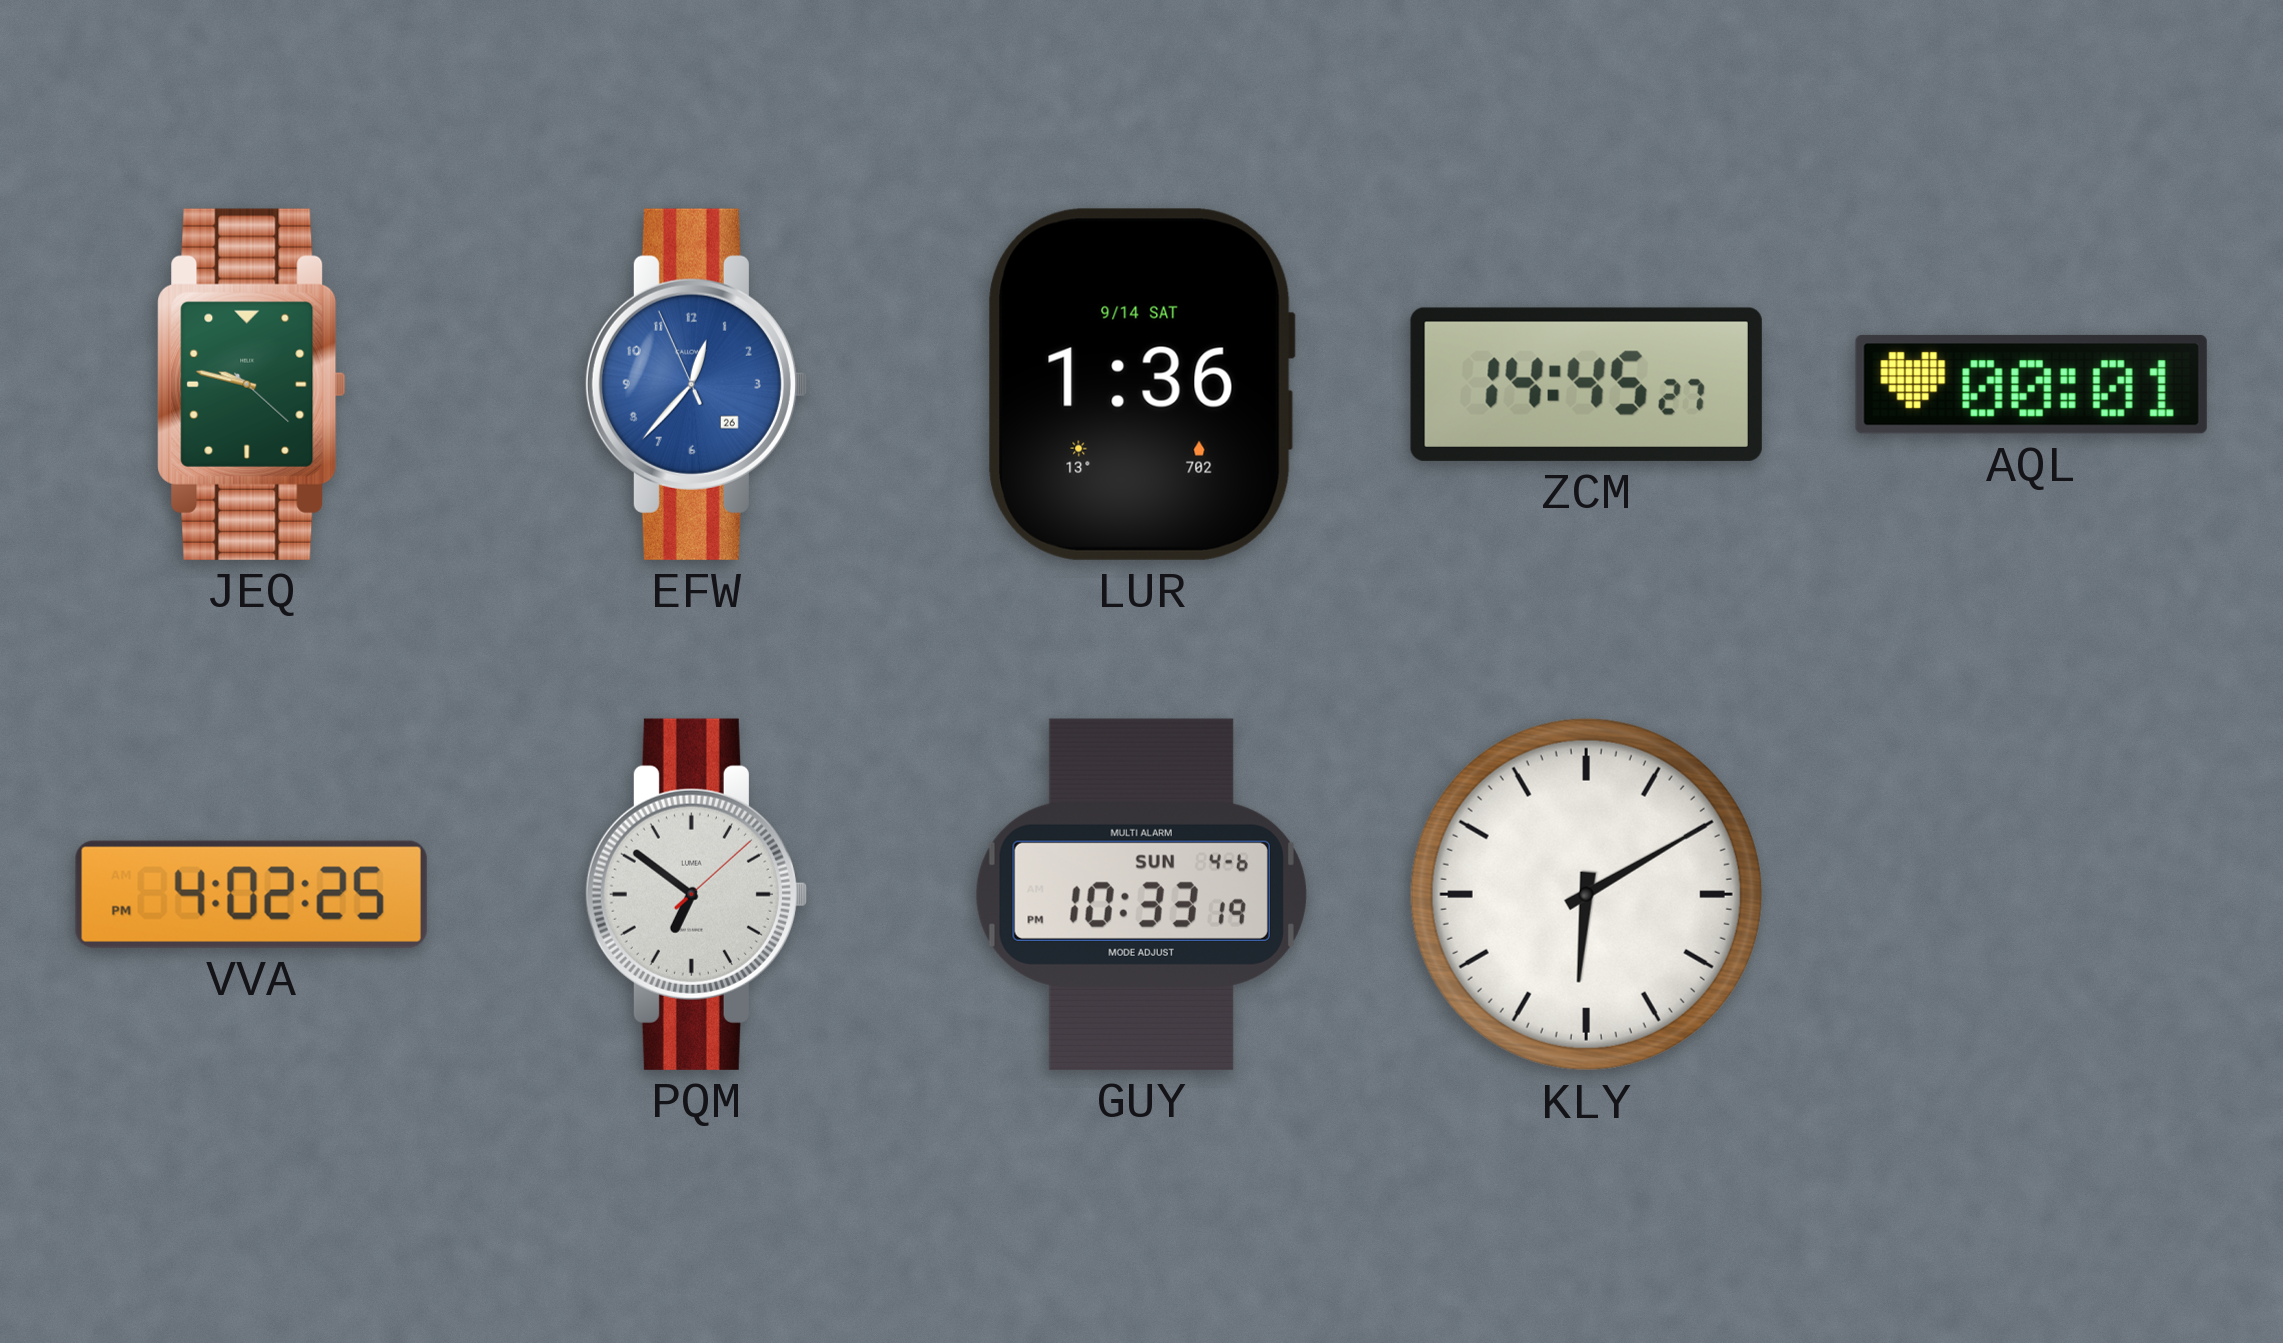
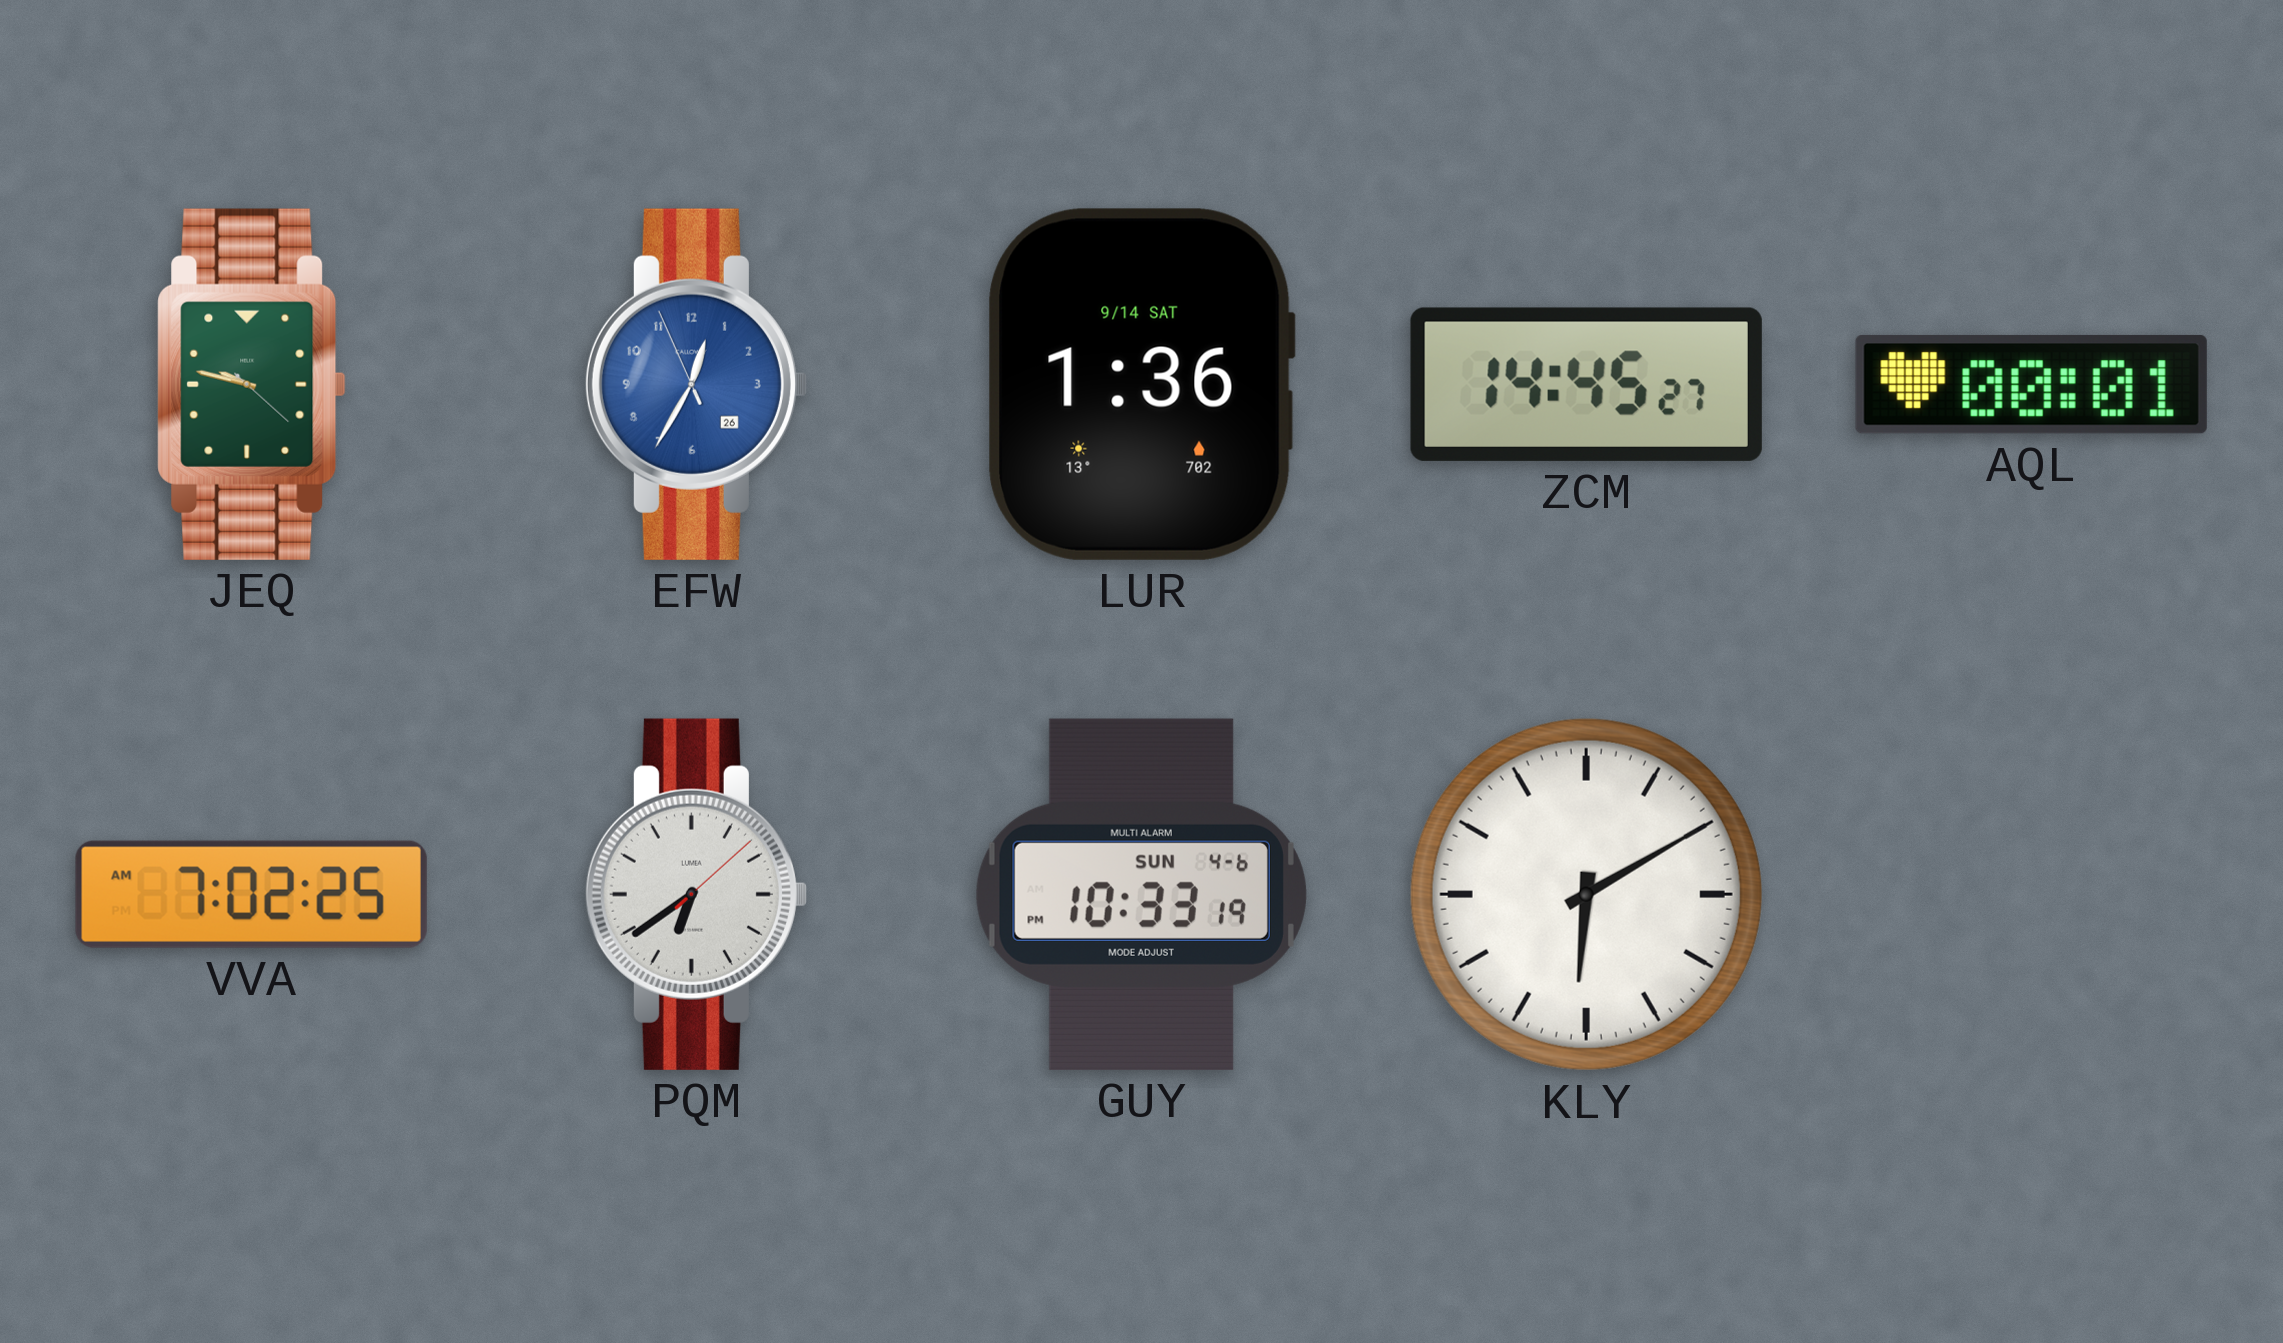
EFW: 12:36 -> 12:34
VVA: 4:02 -> 7:02
PQM: 6:51 -> 6:39
